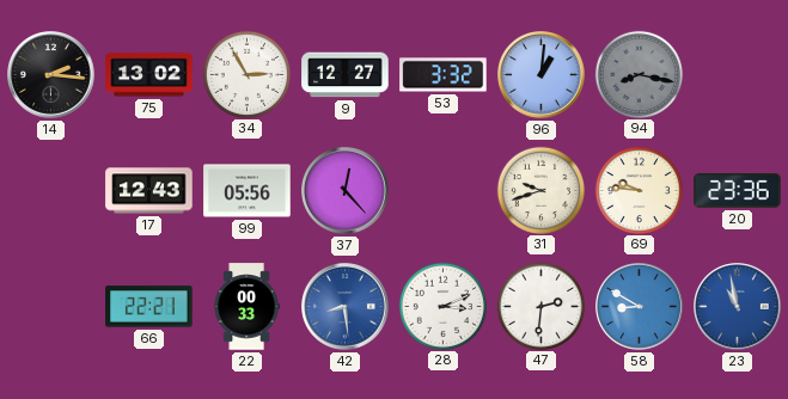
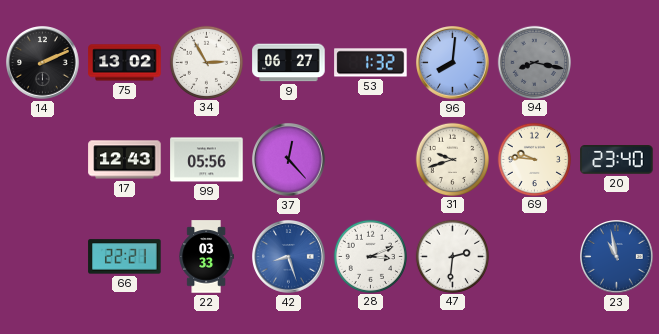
14: 2:16 -> 2:11
9: 12:27 -> 06:27
53: 3:32 -> 1:32
96: 1:01 -> 8:01
20: 23:36 -> 23:40
22: 00:33 -> 03:33
42: 8:29 -> 8:27
58: 8:50 -> none
